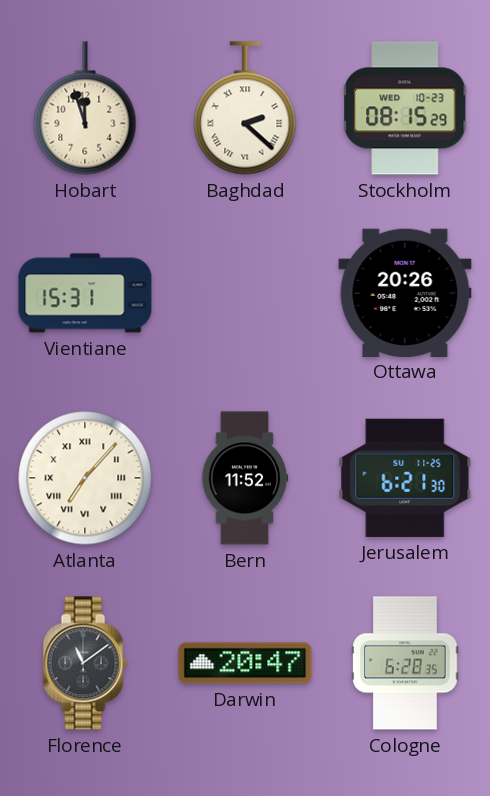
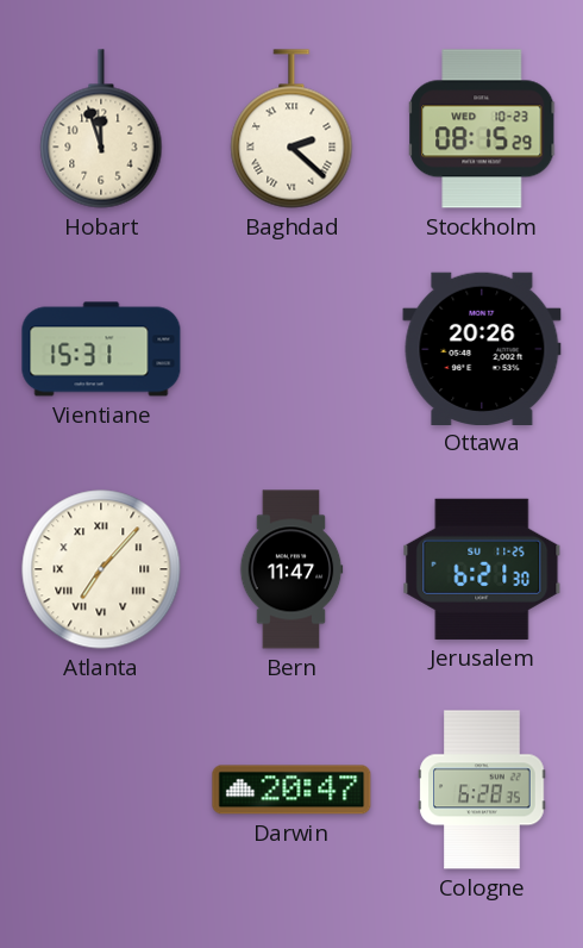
Bern: 11:52 -> 11:47
Florence: 11:09 -> none
